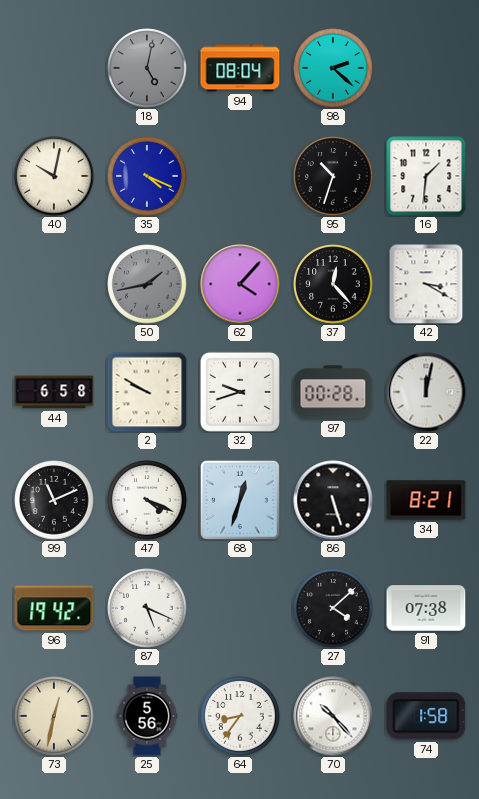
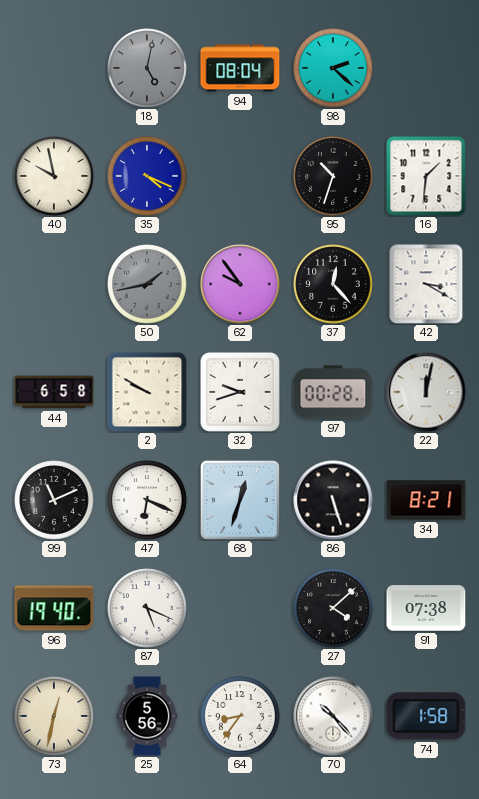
40: 10:02 -> 9:58
62: 4:07 -> 9:54
47: 4:19 -> 6:19
96: 19:42 -> 19:40
